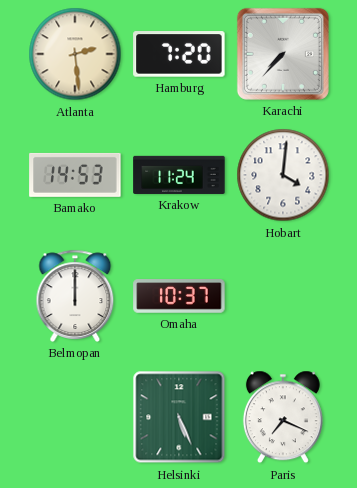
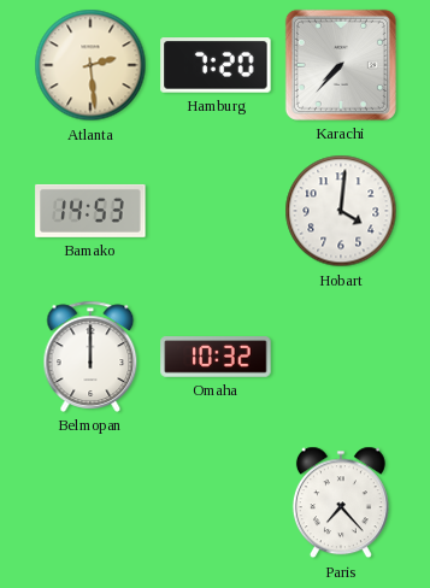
Krakow: 11:24 -> none
Omaha: 10:37 -> 10:32
Helsinki: 5:26 -> none
Paris: 7:19 -> 7:23
